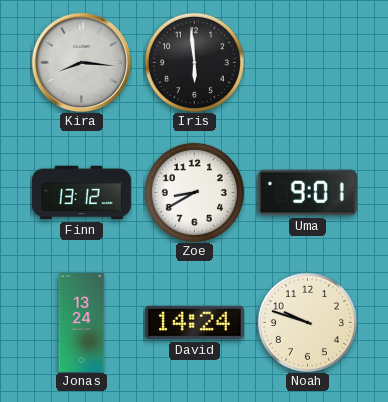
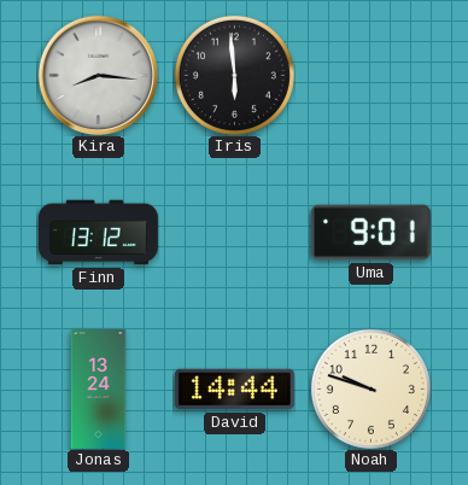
Zoe: 8:40 -> none
David: 14:24 -> 14:44
